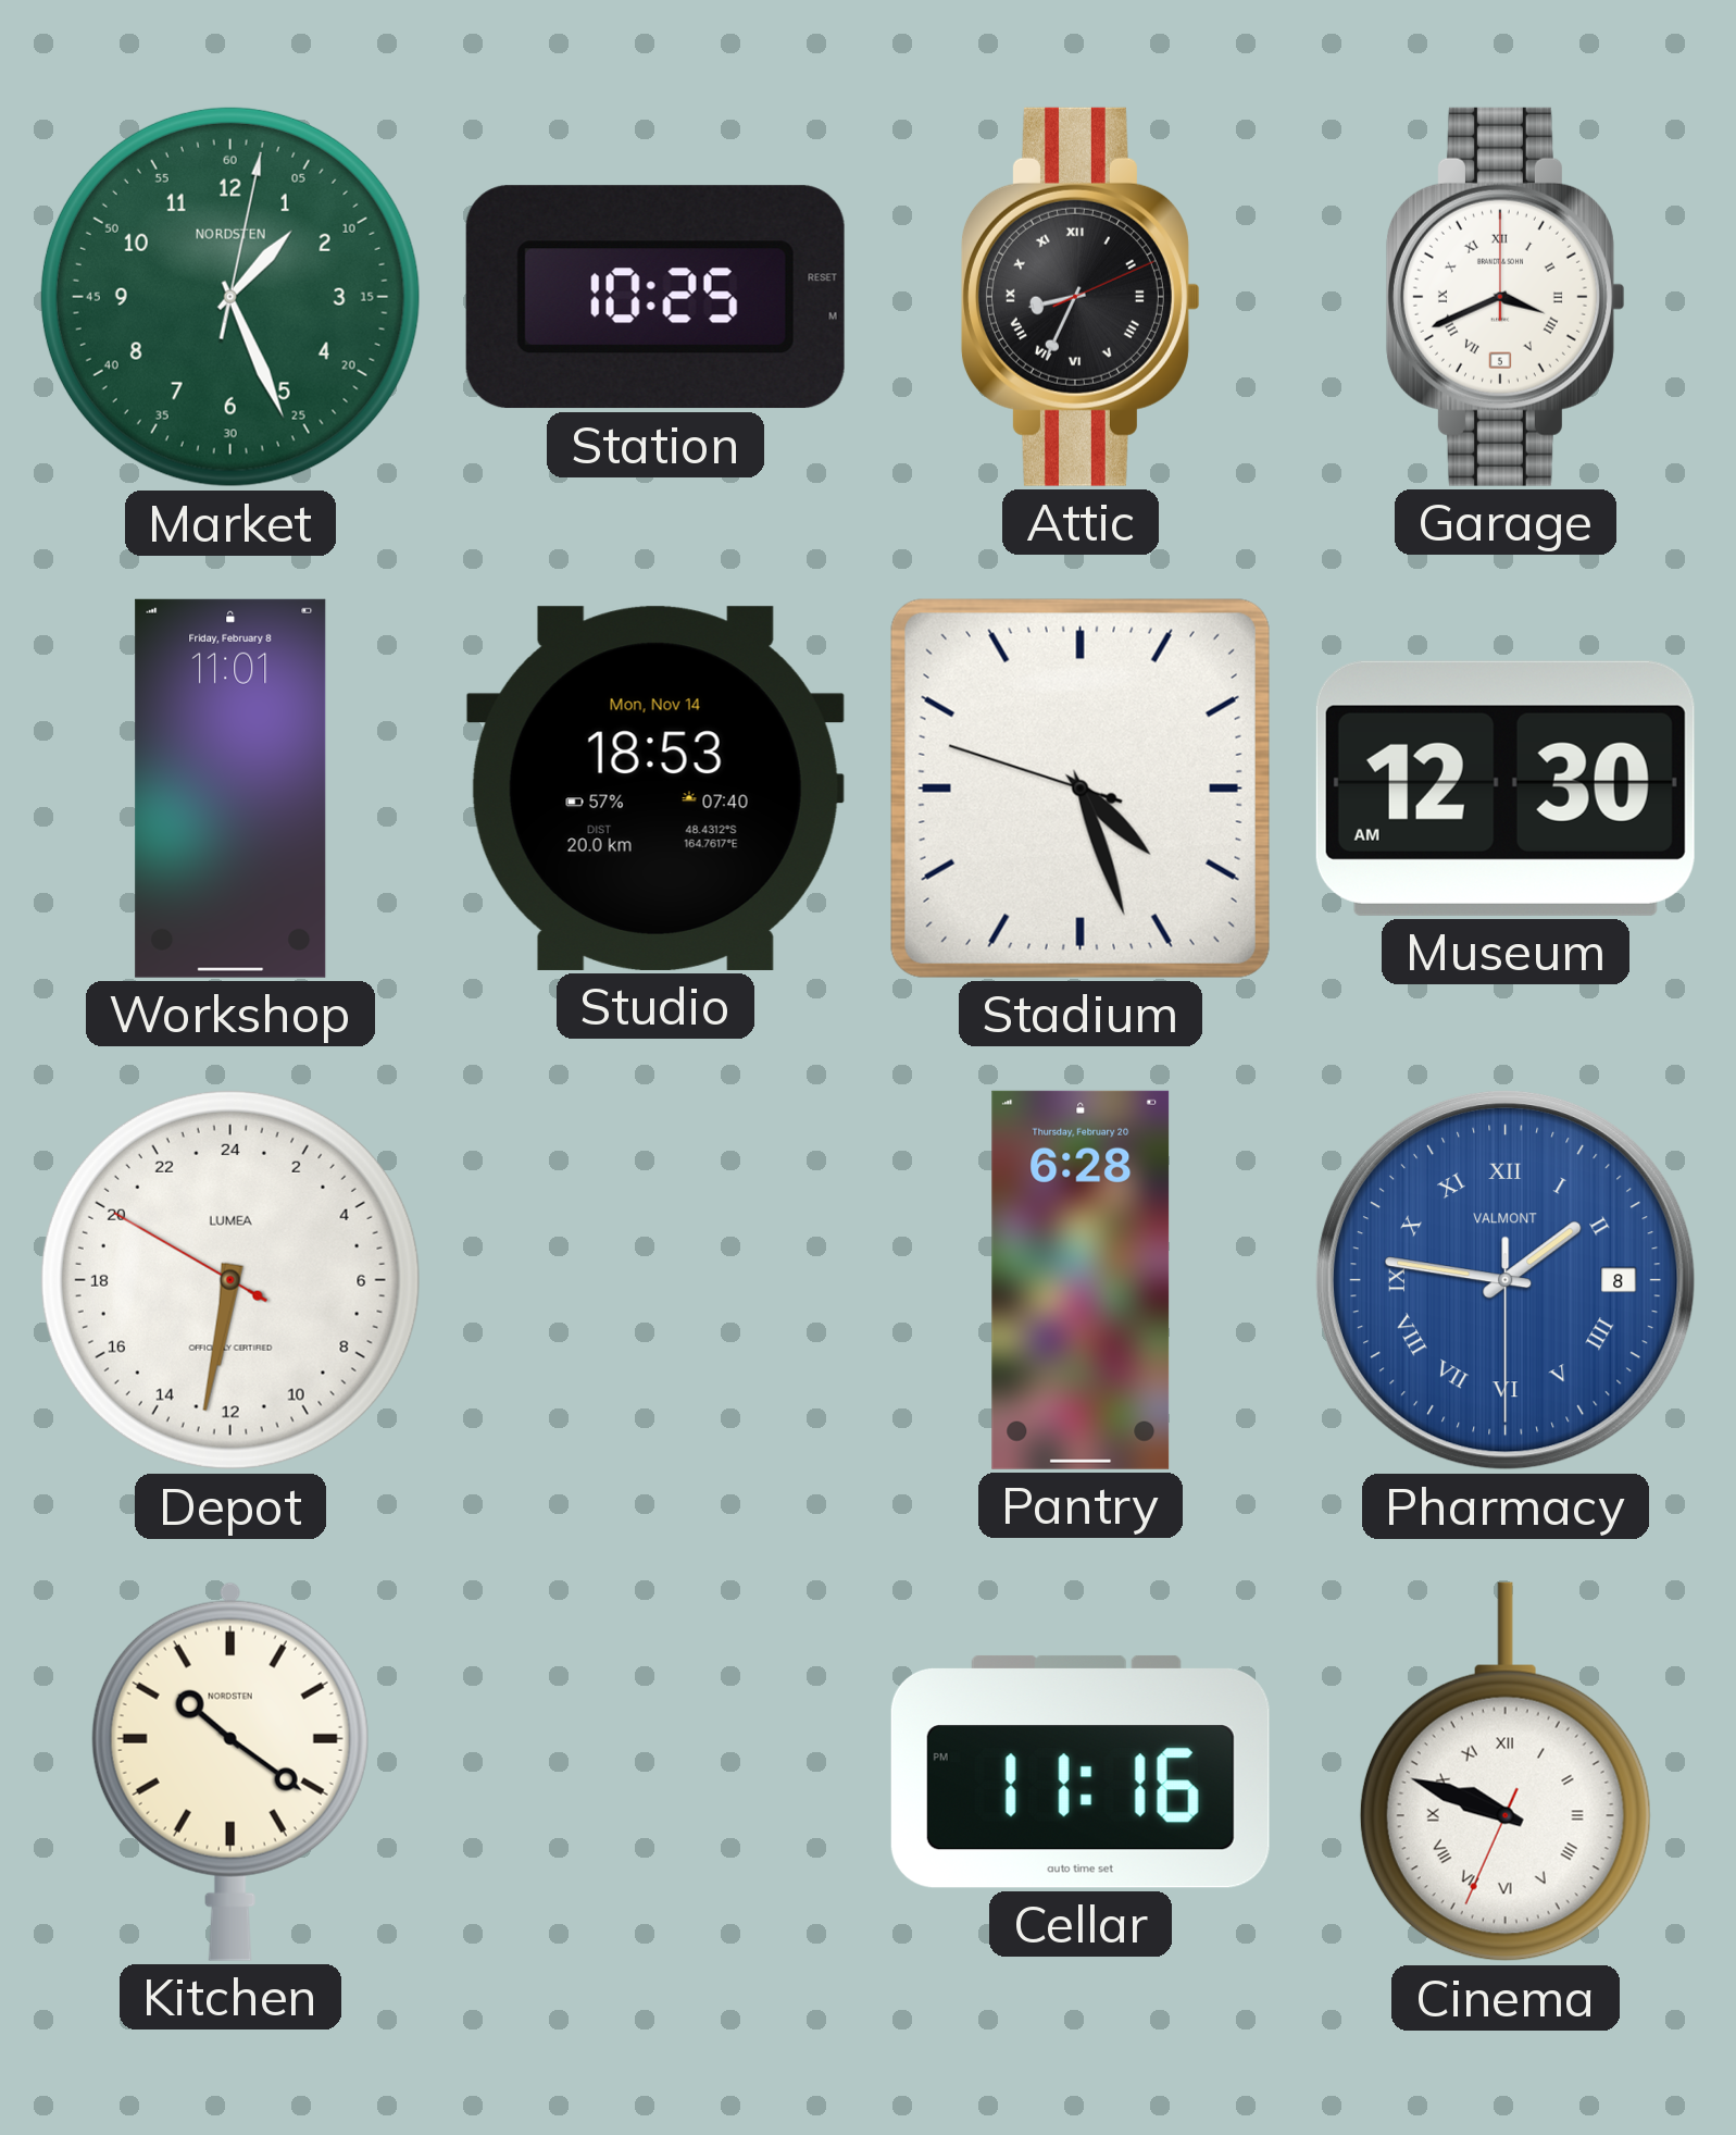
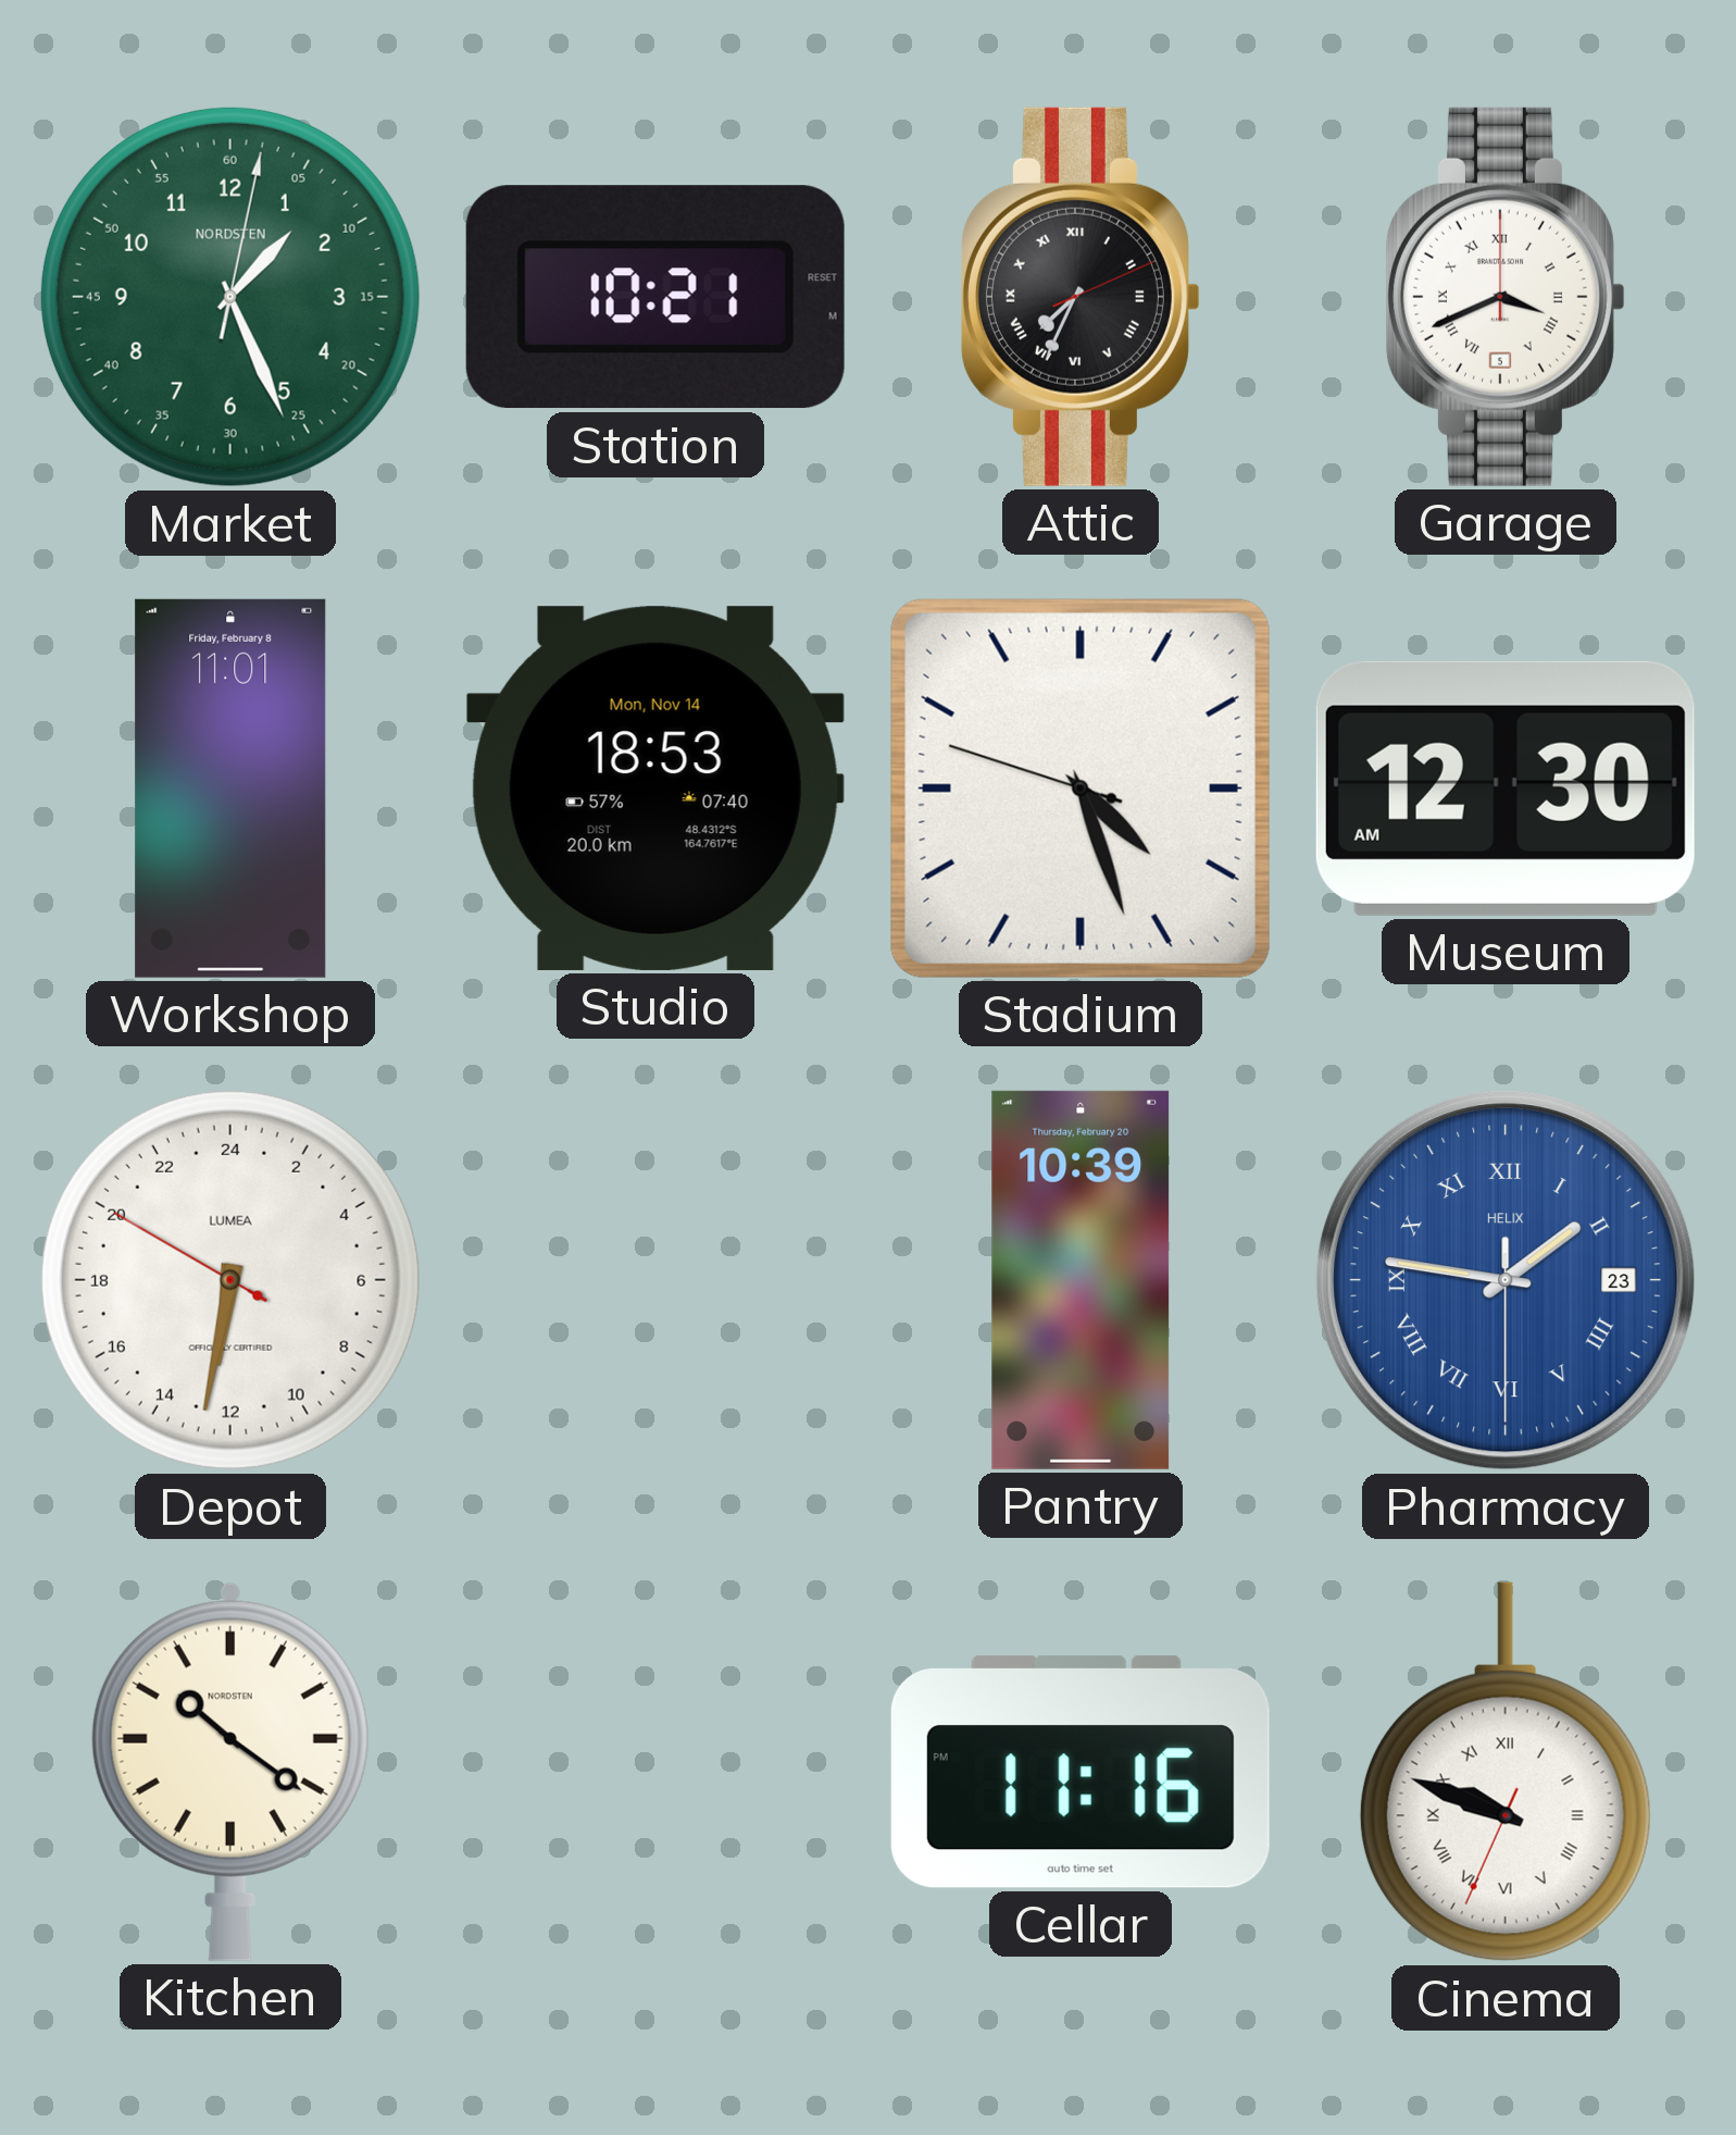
Station: 10:25 -> 10:21
Attic: 8:34 -> 7:34
Pantry: 6:28 -> 10:39
Pharmacy date: 8 -> 23
Pharmacy brand: VALMONT -> HELIX
